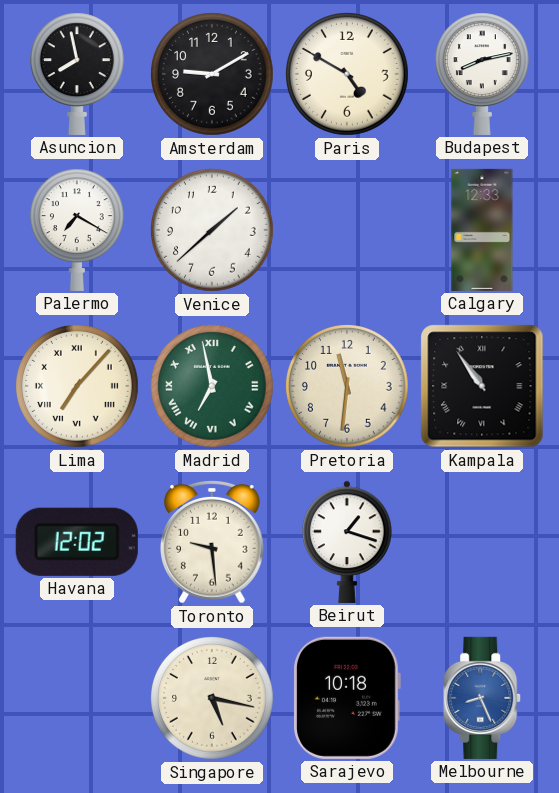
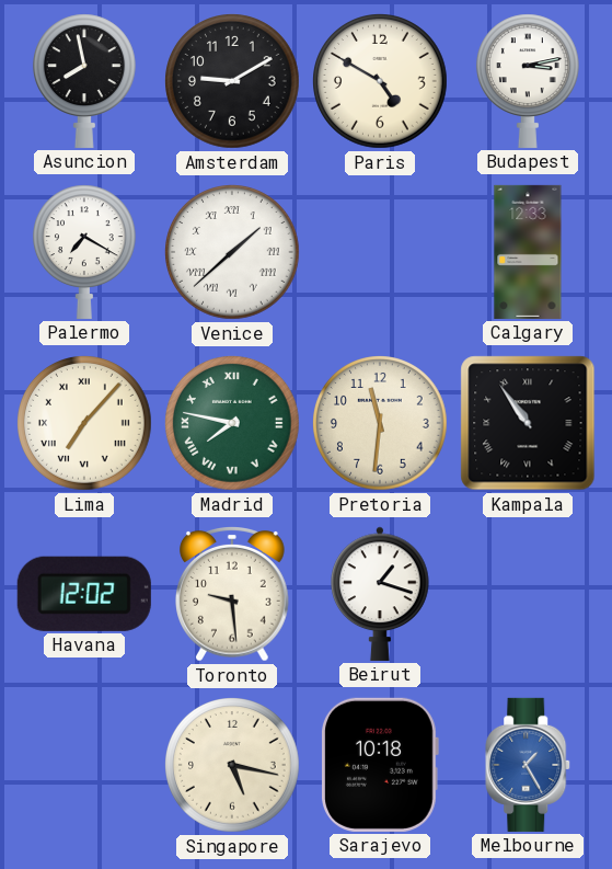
Budapest: 8:13 -> 3:13
Venice numerals: Arabic -> Roman
Madrid: 6:58 -> 7:47
Melbourne: 8:26 -> 1:25
